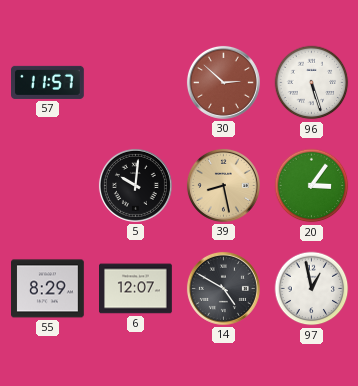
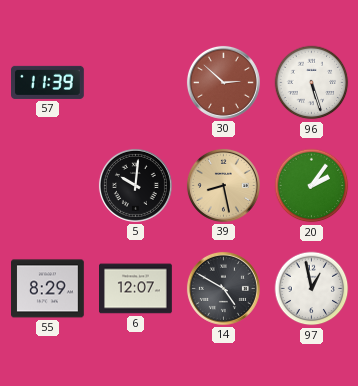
57: 11:57 -> 11:39
20: 3:06 -> 2:06
